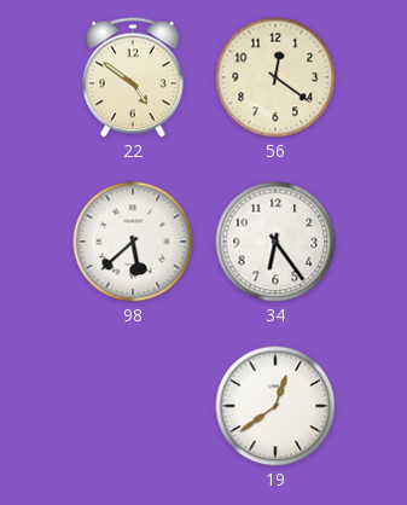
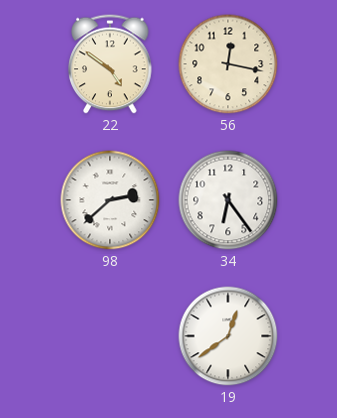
56: 12:21 -> 12:17
98: 5:38 -> 2:38
